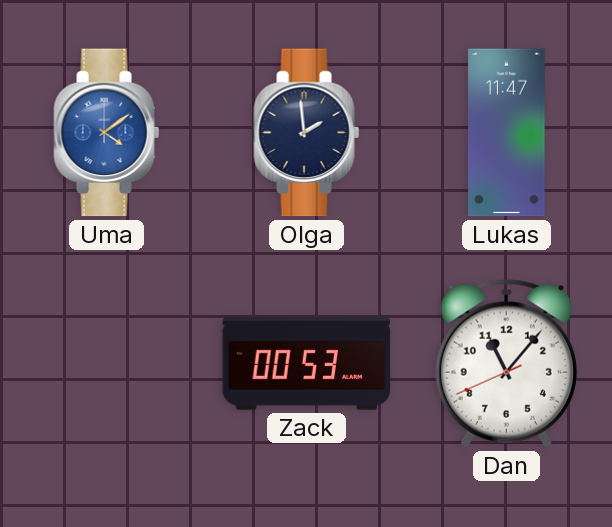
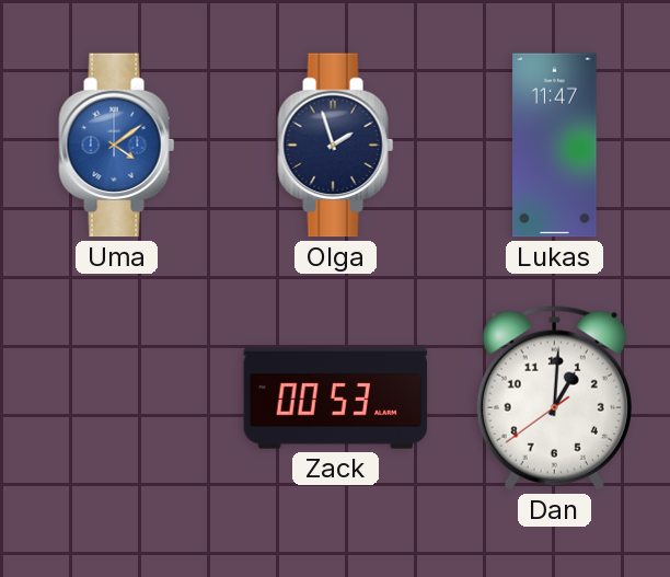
Olga: 1:59 -> 1:57
Dan: 11:06 -> 1:00
